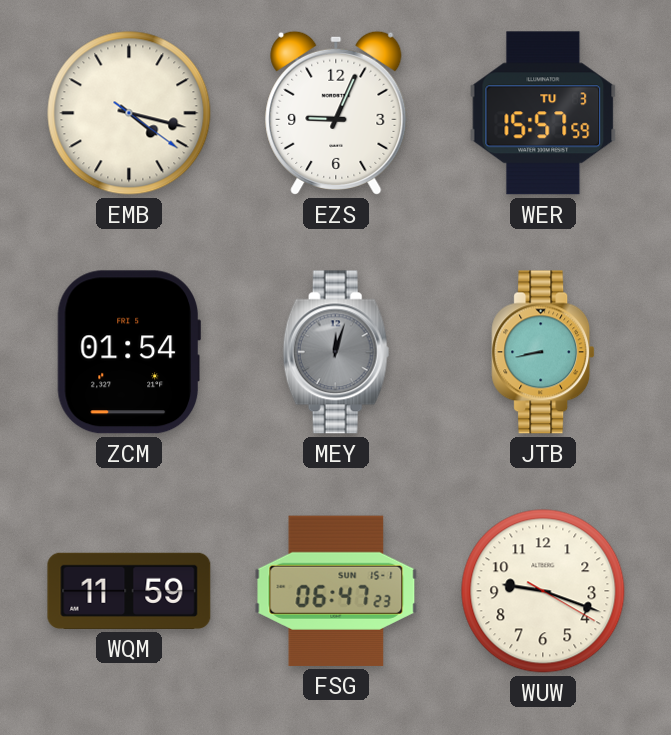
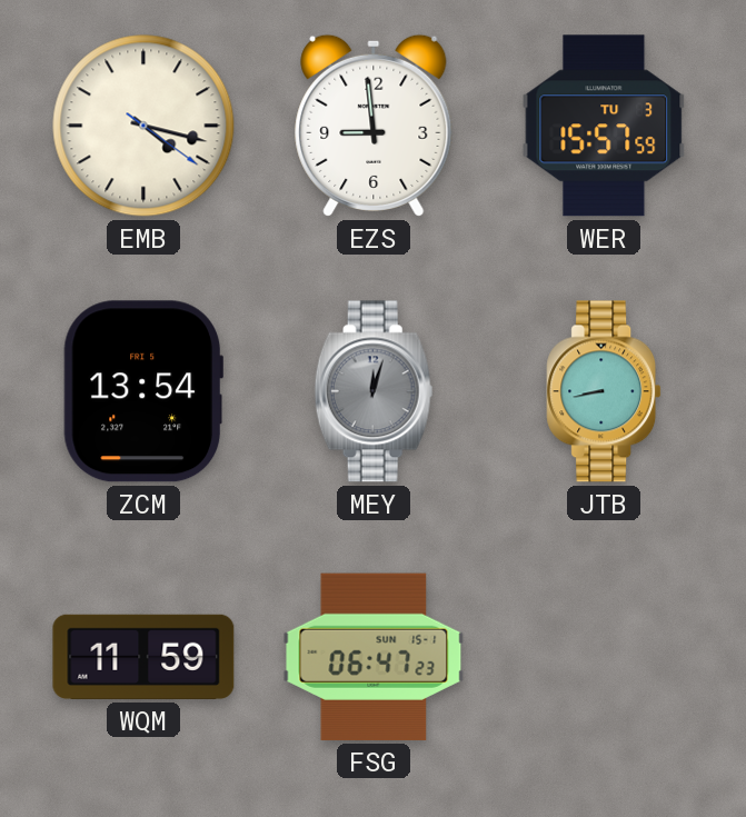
EZS: 9:04 -> 8:59
ZCM: 01:54 -> 13:54
WUW: 9:18 -> none
